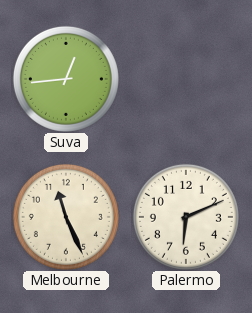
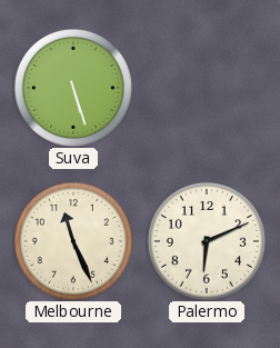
Suva: 12:44 -> 5:27
